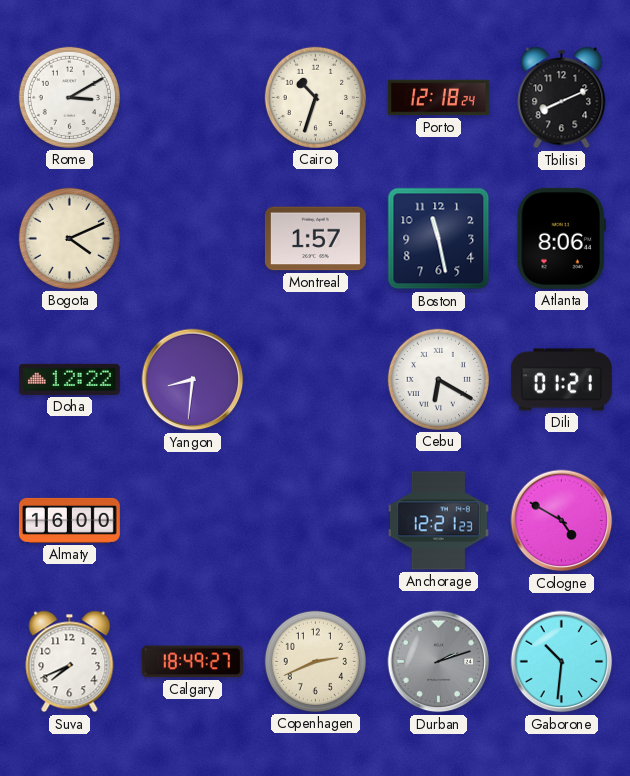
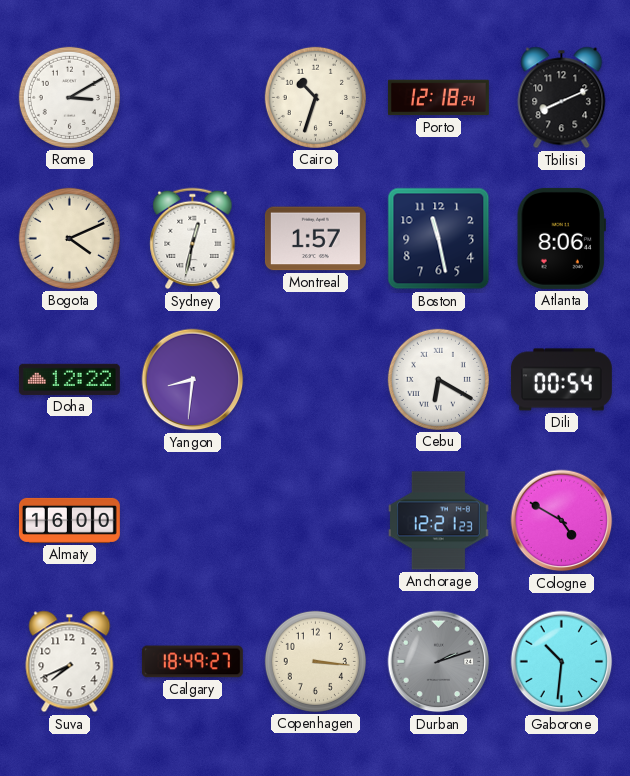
Sydney: none -> 12:32
Dili: 01:21 -> 00:54
Copenhagen: 2:41 -> 3:16
